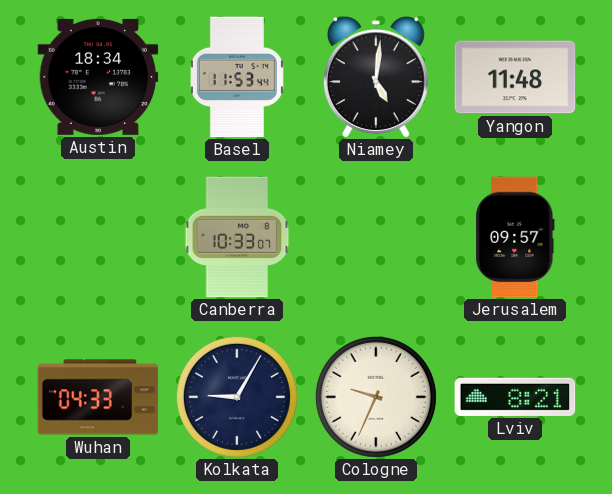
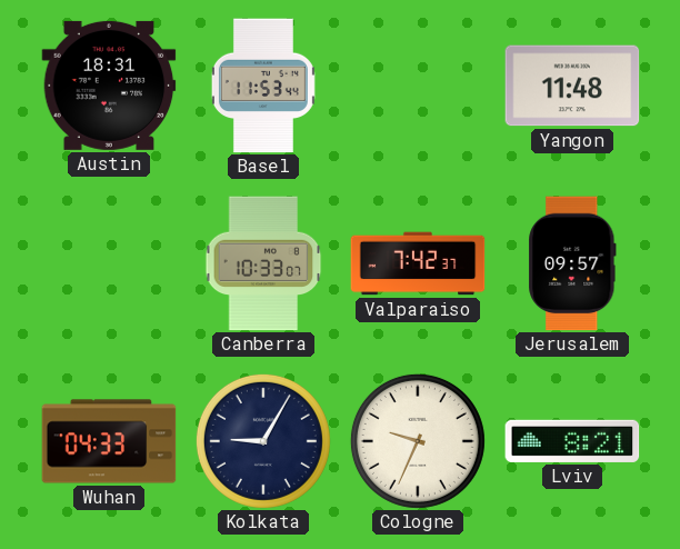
Austin: 18:34 -> 18:31
Niamey: 5:01 -> none
Valparaiso: none -> 7:42
